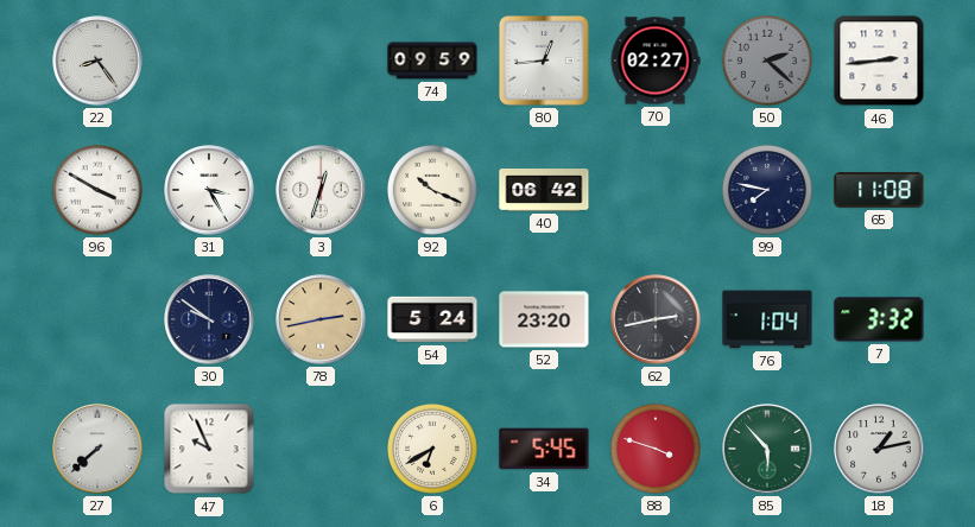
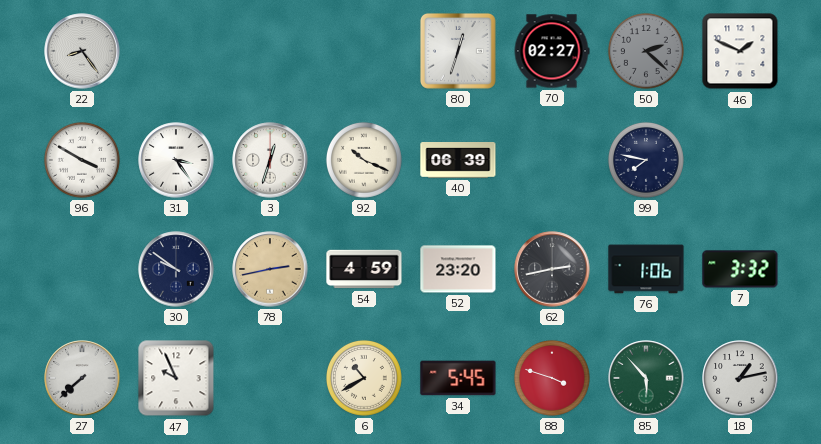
74: 09:59 -> none
80: 12:44 -> 12:33
46: 2:44 -> 1:49
31: 3:25 -> 3:24
40: 06:42 -> 06:39
65: 11:08 -> none
54: 5:24 -> 4:59
76: 1:04 -> 1:06
6: 6:40 -> 10:40
